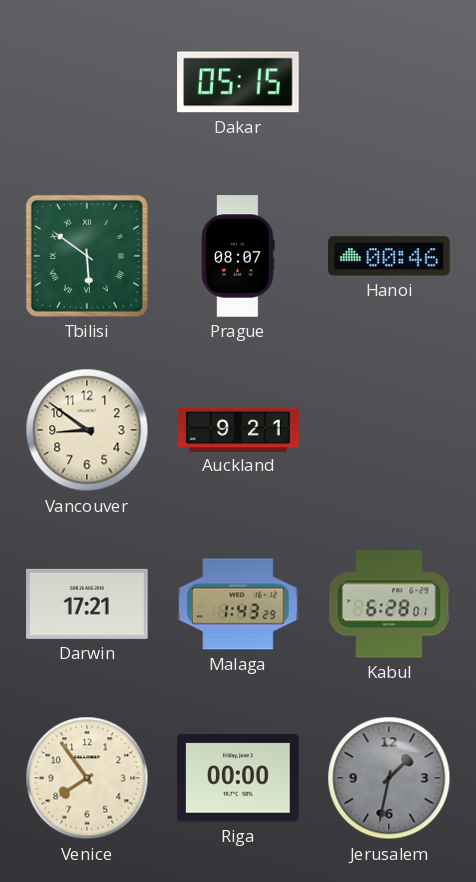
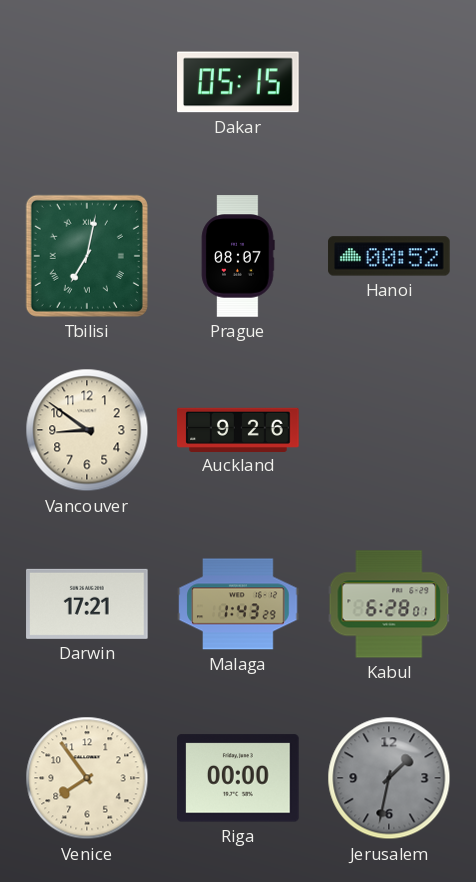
Tbilisi: 5:51 -> 7:02
Hanoi: 00:46 -> 00:52
Auckland: 9:21 -> 9:26
